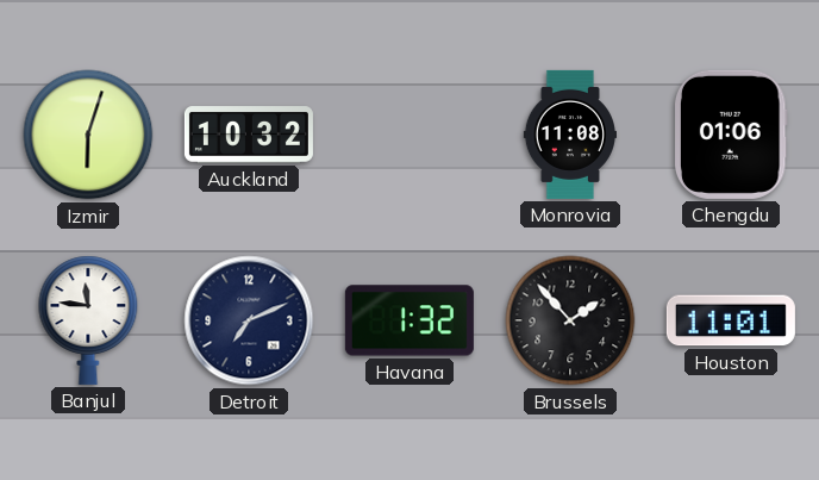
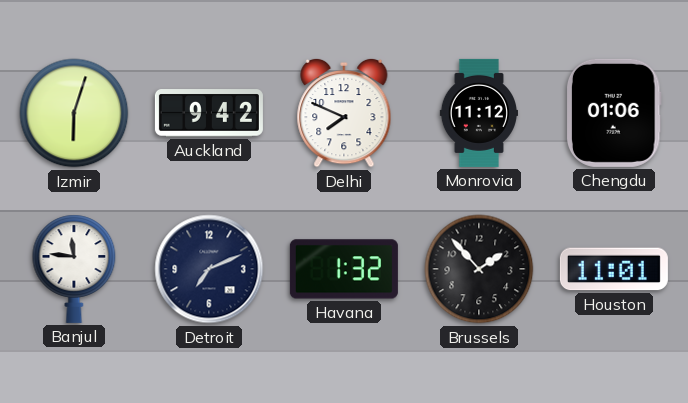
Auckland: 10:32 -> 9:42
Delhi: none -> 7:49
Monrovia: 11:08 -> 11:12
